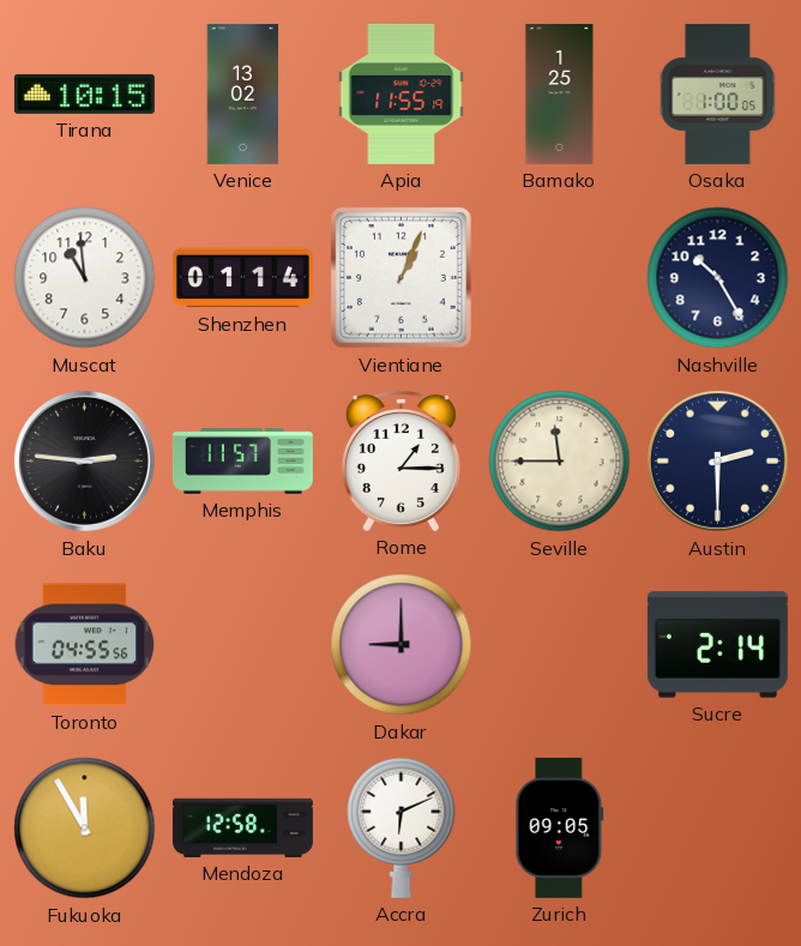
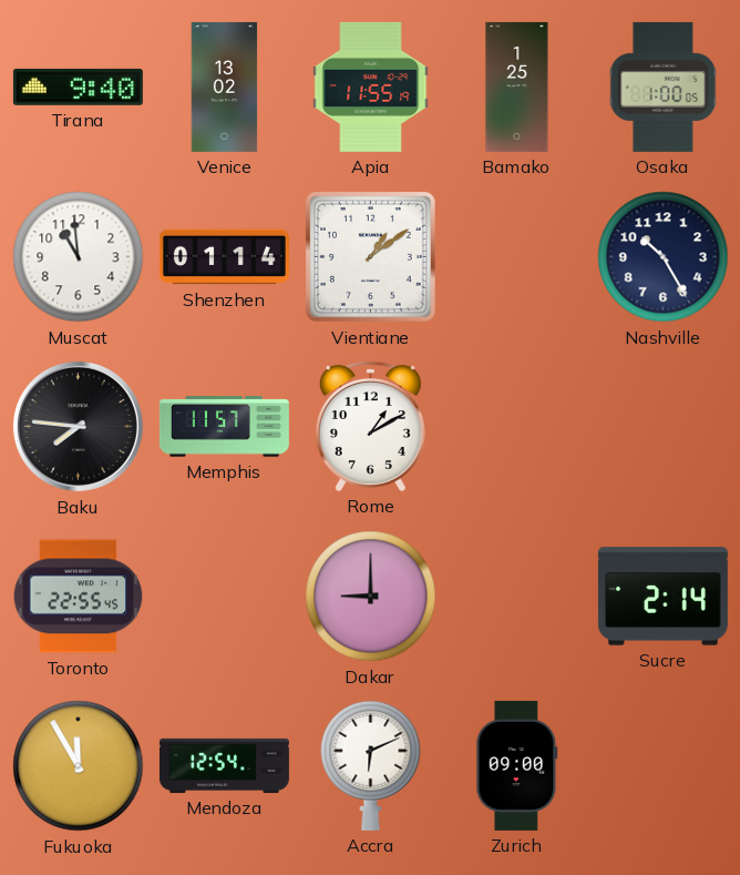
Tirana: 10:15 -> 9:40
Vientiane: 1:04 -> 1:09
Baku: 2:46 -> 7:46
Rome: 1:15 -> 1:10
Seville: 11:45 -> none
Austin: 2:30 -> none
Toronto: 04:55 -> 22:55
Mendoza: 12:58 -> 12:54
Zurich: 09:05 -> 09:00
